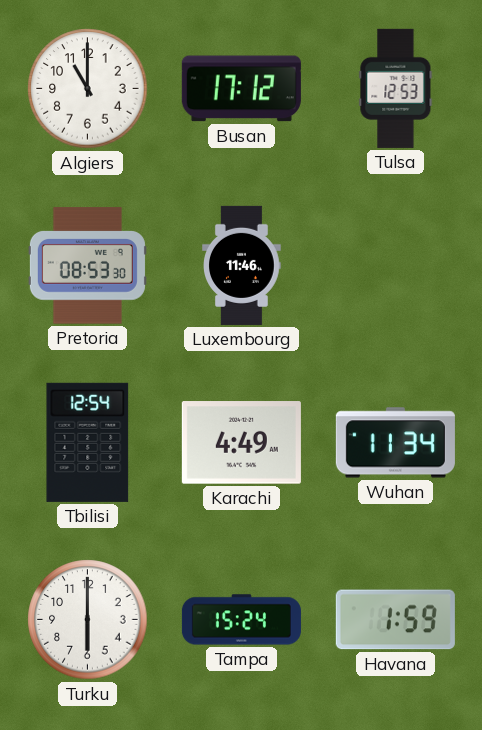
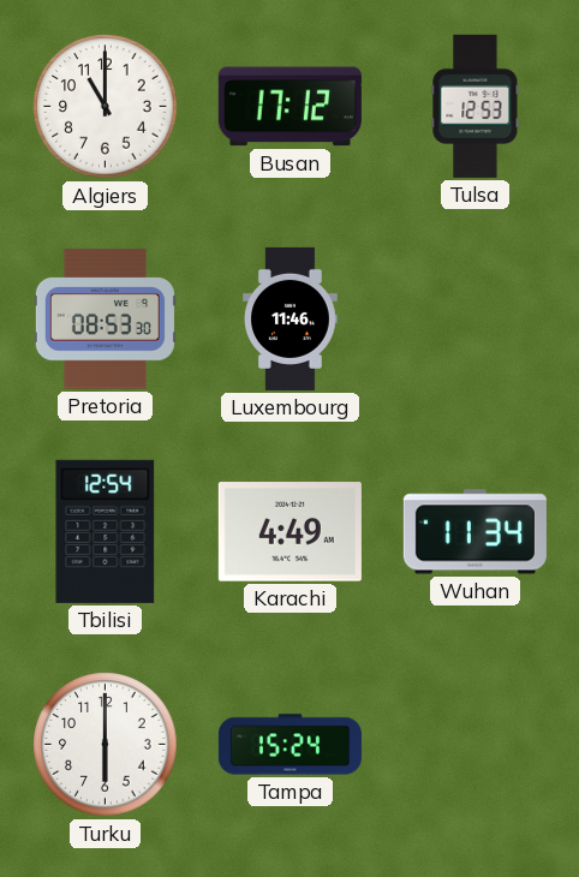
Havana: 1:59 -> none
